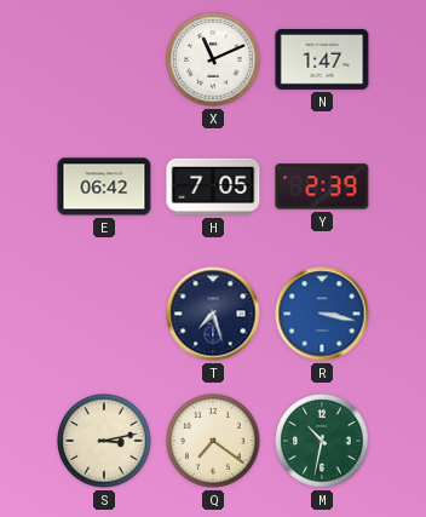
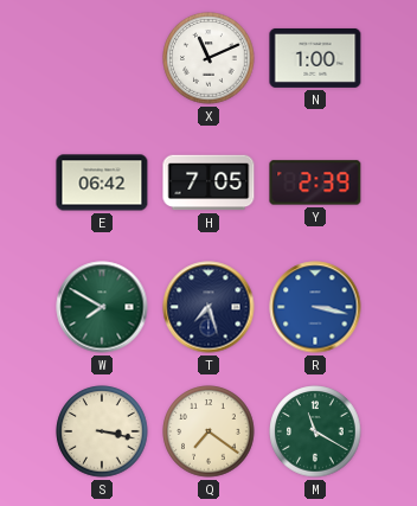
N: 1:47 -> 1:00
W: none -> 7:50
S: 3:13 -> 3:17
M: 10:32 -> 11:20
